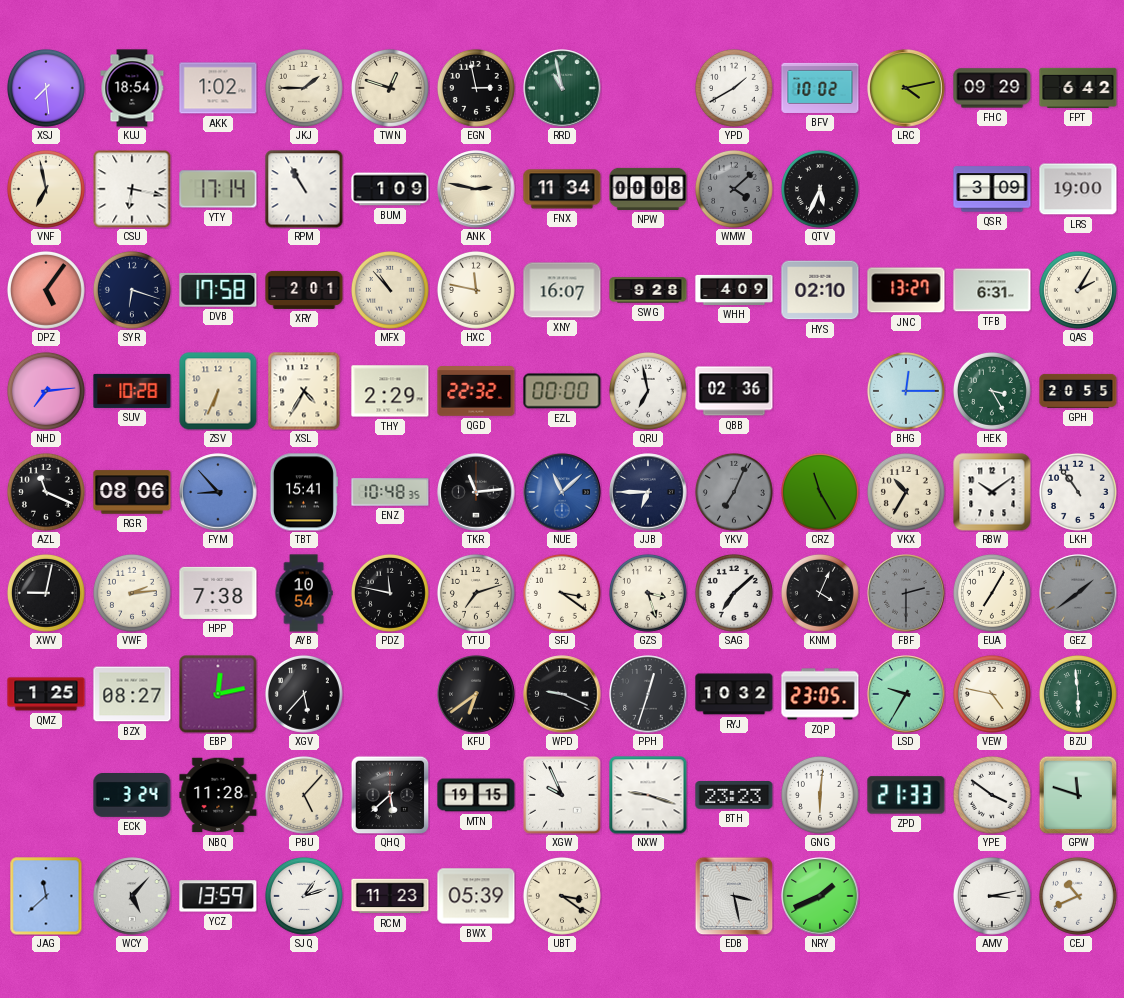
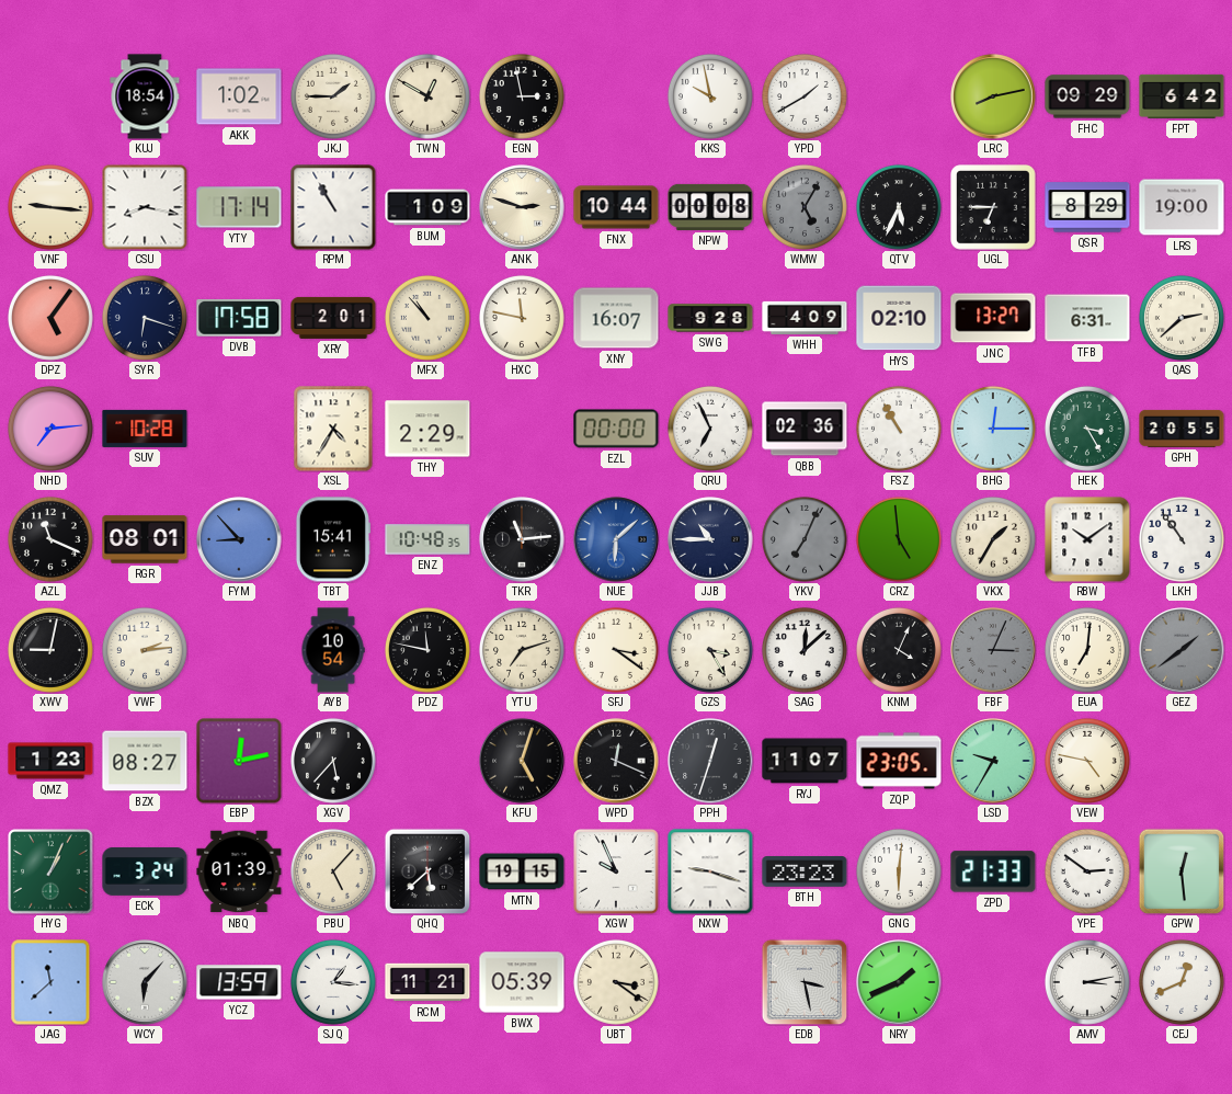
XSJ: 7:29 -> none
TWN: 12:48 -> 12:50
RRD: 10:58 -> none
KKS: none -> 9:58
BFV: 10:02 -> none
LRC: 4:13 -> 8:13
VNF: 6:58 -> 9:16
CSU: 6:17 -> 8:17
ANK: 2:47 -> 2:48
FNX: 11:34 -> 10:44
WMW: 4:08 -> 5:05
UGL: none -> 6:45
QSR: 3:09 -> 8:29
QAS: 2:05 -> 2:38
ZSV: 6:34 -> none
QGD: 22:32 -> none
QRU: 6:58 -> 6:56
FSZ: none -> 10:55
RGR: 08:06 -> 08:01
NUE: 11:08 -> 6:08
JJB: 6:45 -> 10:45
CRZ: 11:25 -> 4:59
VKX: 10:35 -> 1:35
HPP: 7:38 -> none
GZS: 3:27 -> 3:25
SAG: 7:08 -> 12:08
FBF: 2:30 -> 3:04
EUA: 7:05 -> 7:01
QMZ: 1:25 -> 1:23
KFU: 6:39 -> 5:03
WPD: 9:19 -> 12:19
RYJ: 10:32 -> 11:07
BZU: 5:59 -> none
HYG: none -> 1:04
NBQ: 11:28 -> 01:39
YPE: 3:51 -> 2:51
GPW: 11:48 -> 12:29
WCY: 5:07 -> 6:07
SJQ: 1:12 -> 1:16
RCM: 11:23 -> 11:21
CEJ: 10:41 -> 12:41
